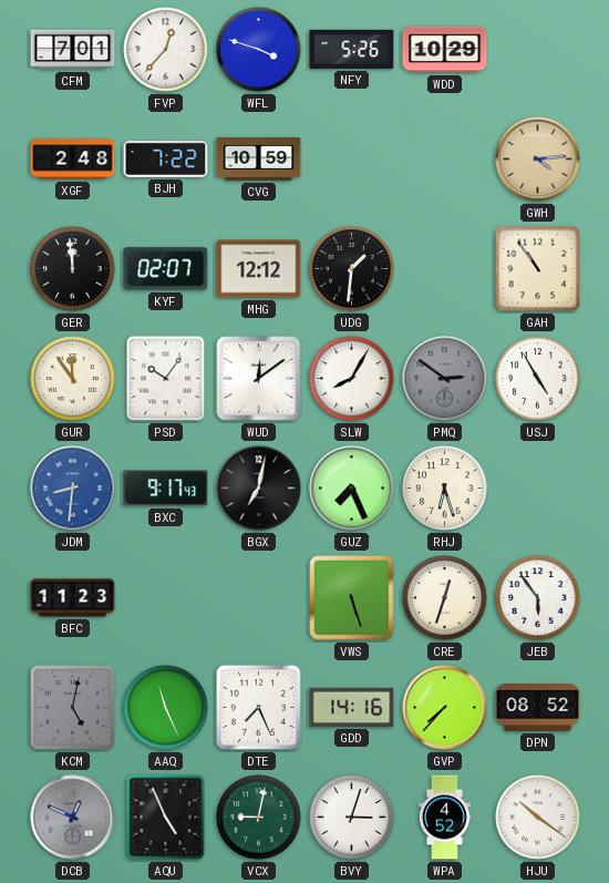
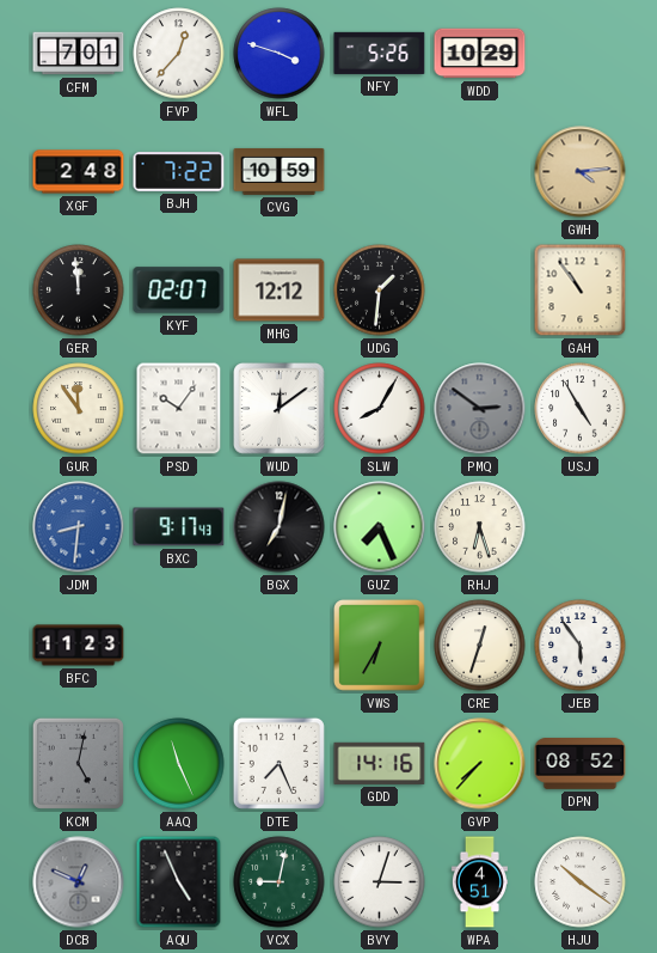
VWS: 5:27 -> 6:35
WPA: 4:52 -> 4:51
